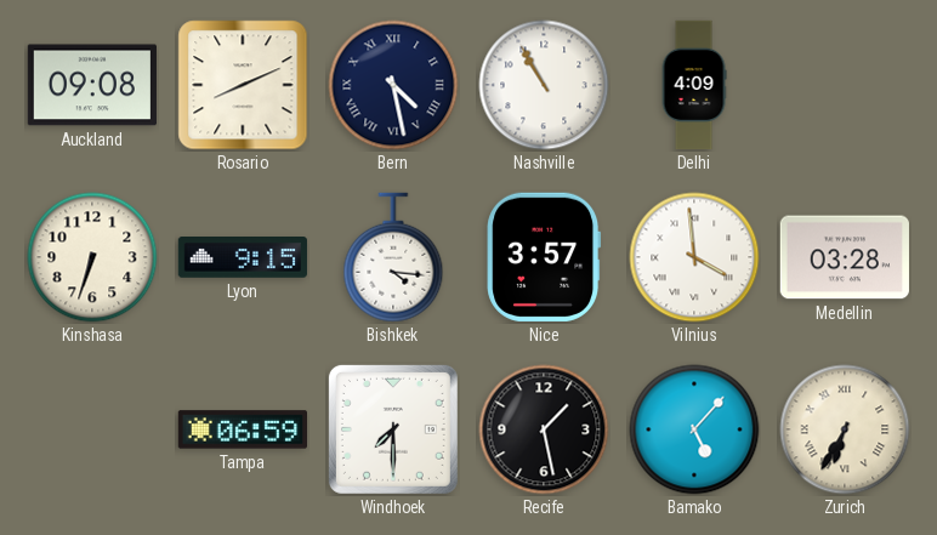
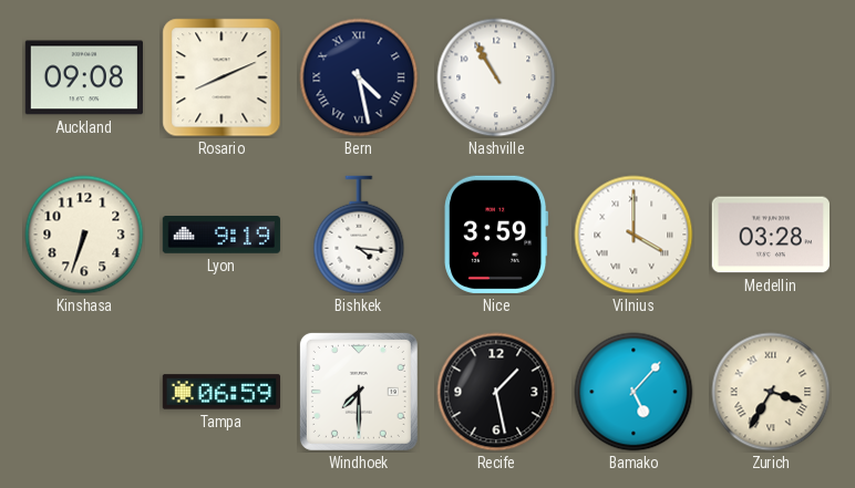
Delhi: 4:09 -> none
Lyon: 9:15 -> 9:19
Nice: 3:57 -> 3:59
Vilnius: 3:59 -> 4:00
Zurich: 6:35 -> 3:35
